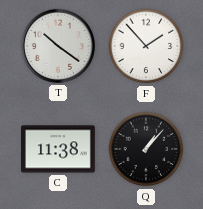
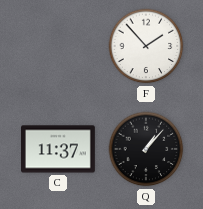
T: 10:21 -> none
C: 11:38 -> 11:37
